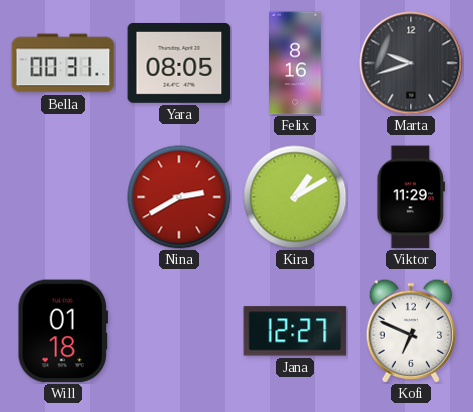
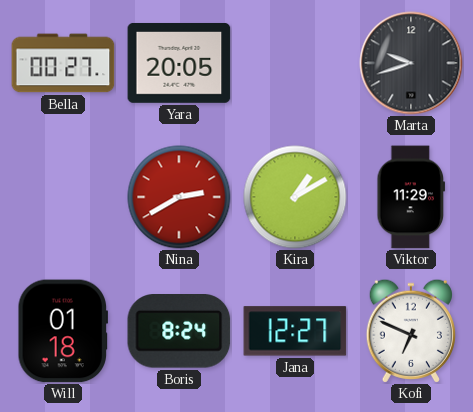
Bella: 00:31 -> 00:27
Yara: 08:05 -> 20:05
Felix: 8:16 -> none
Boris: none -> 8:24
